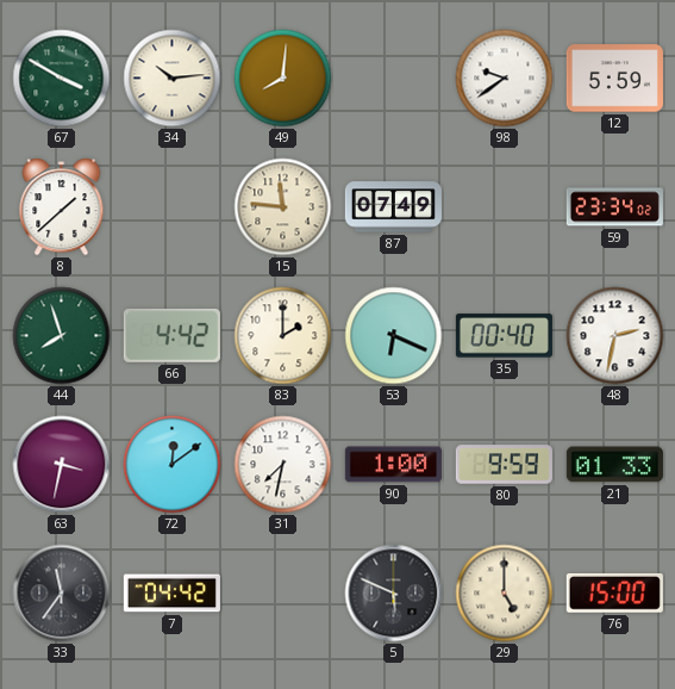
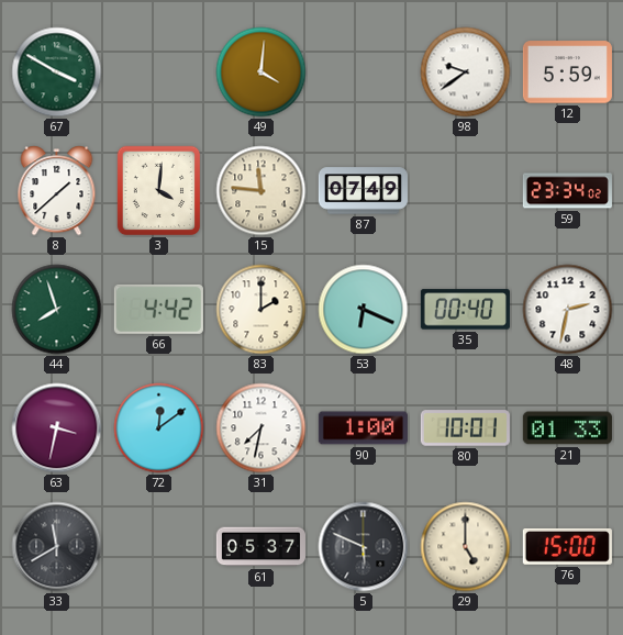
34: 10:14 -> none
49: 8:01 -> 4:01
3: none -> 4:01
80: 9:59 -> 10:01
33: 11:36 -> 11:40
7: 04:42 -> none
61: none -> 05:37
